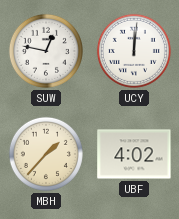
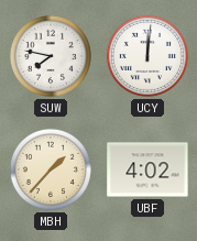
SUW: 12:47 -> 7:47
